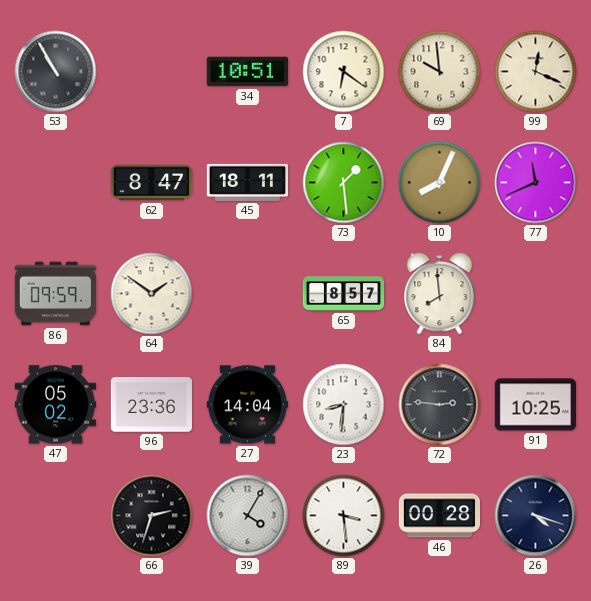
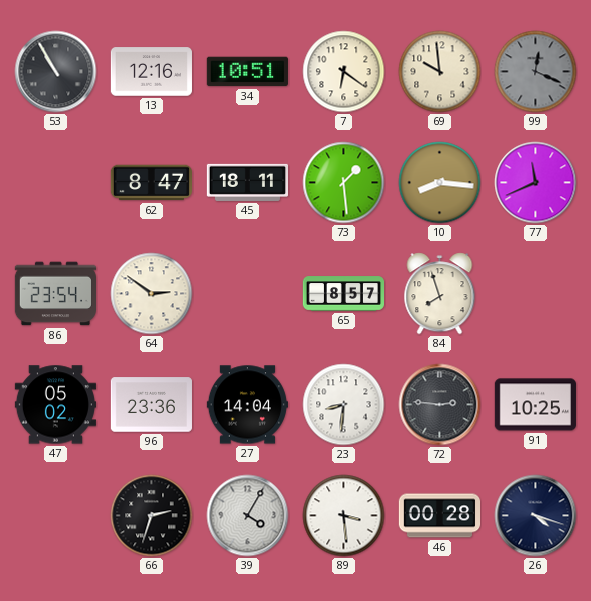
13: none -> 12:16
99 dial: cream -> grey
10: 8:04 -> 8:16
86: 09:59 -> 23:54
64: 1:51 -> 2:51
84: 7:59 -> 7:57
